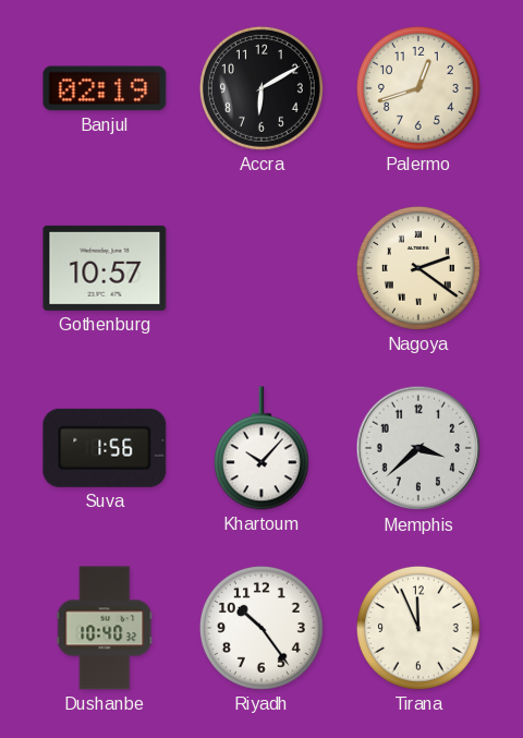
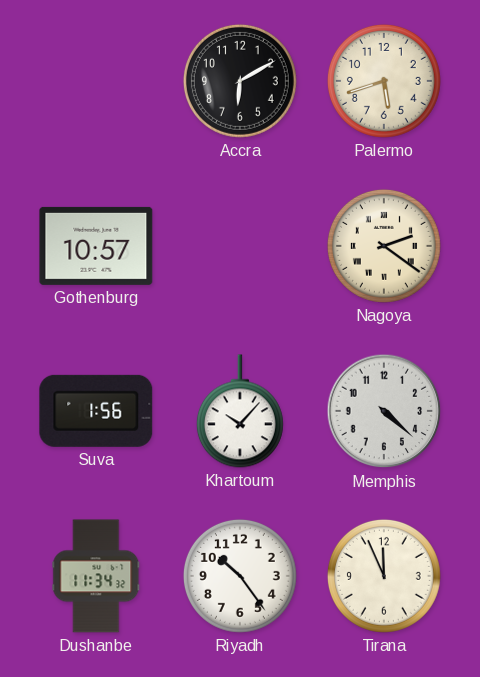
Banjul: 02:19 -> none
Palermo: 12:42 -> 5:42
Memphis: 3:38 -> 4:22
Dushanbe: 10:40 -> 11:34
